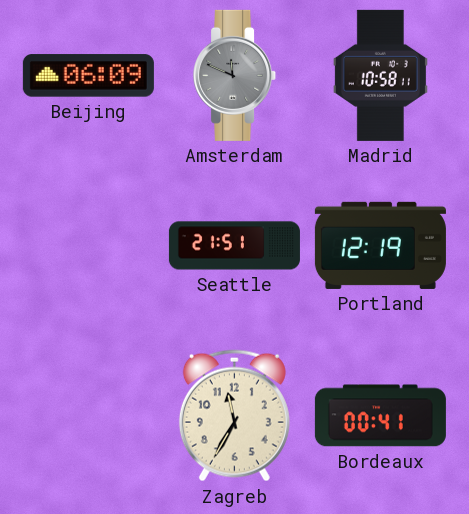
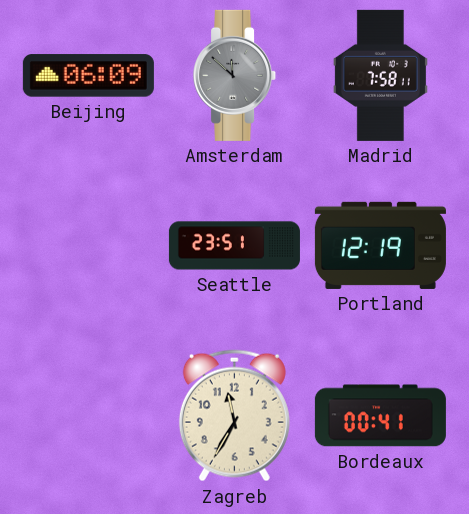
Amsterdam: 11:49 -> 11:52
Madrid: 10:58 -> 7:58
Seattle: 21:51 -> 23:51
